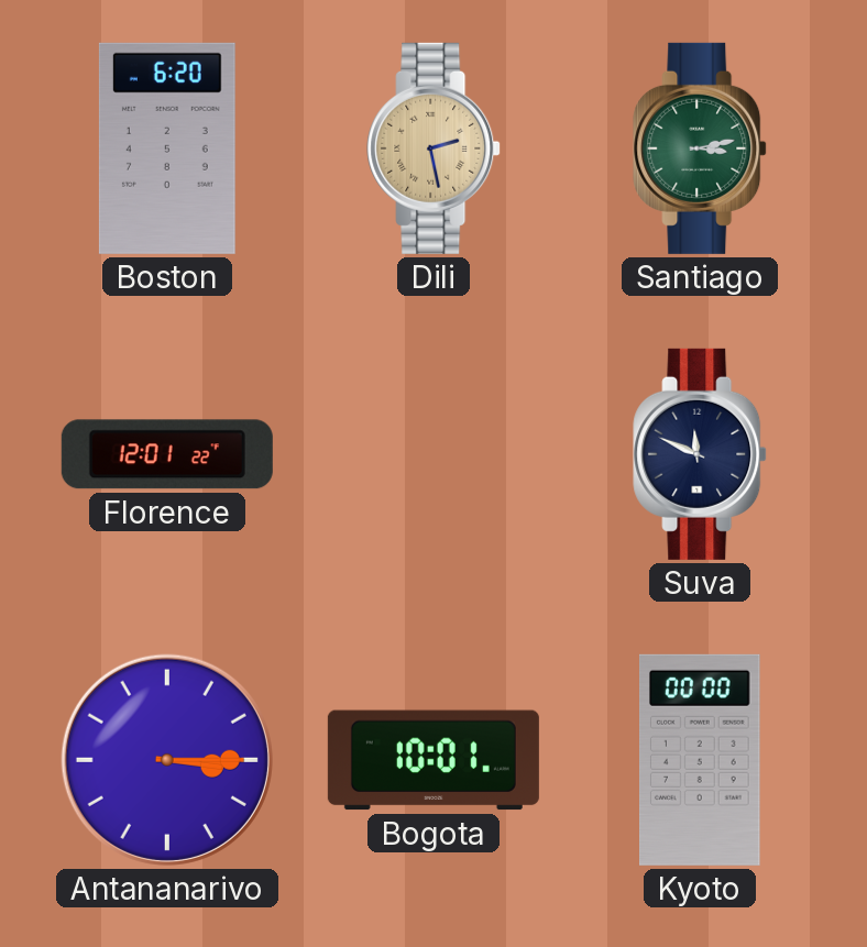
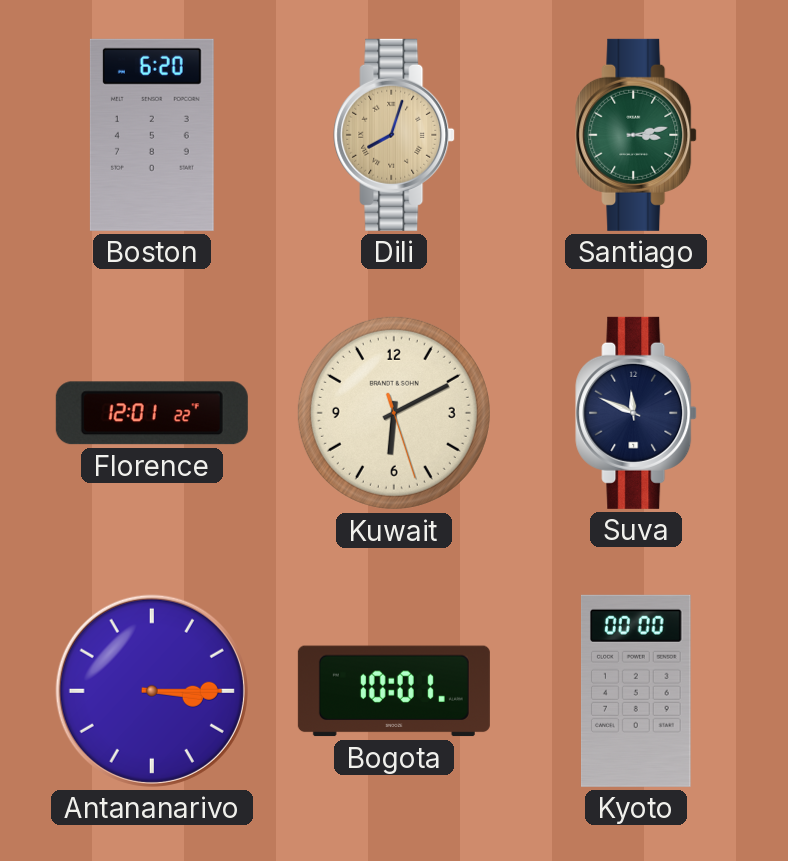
Dili: 2:28 -> 8:03
Kuwait: none -> 6:10
